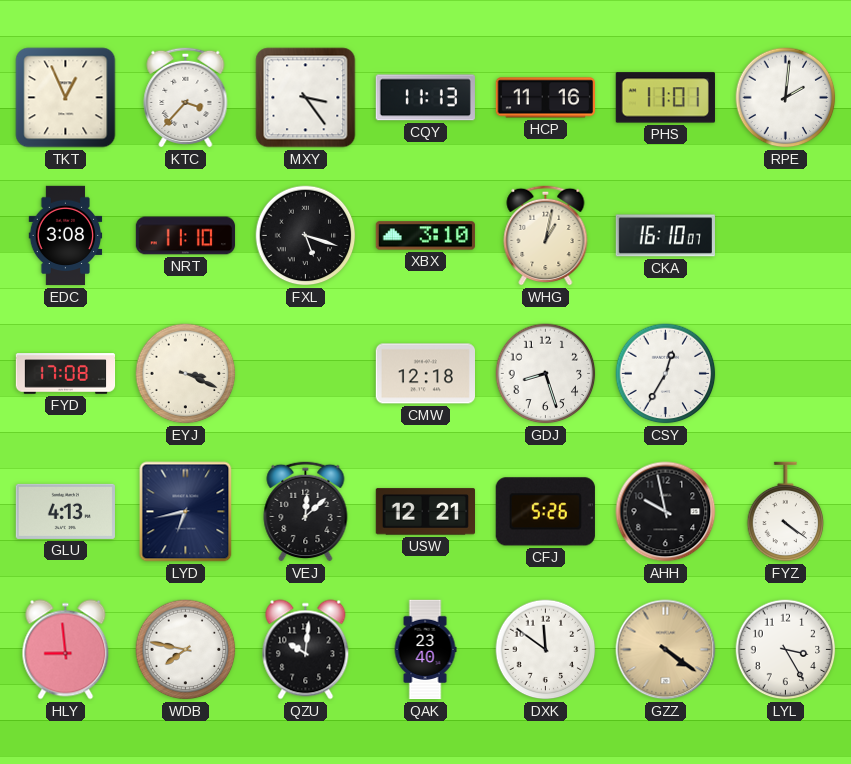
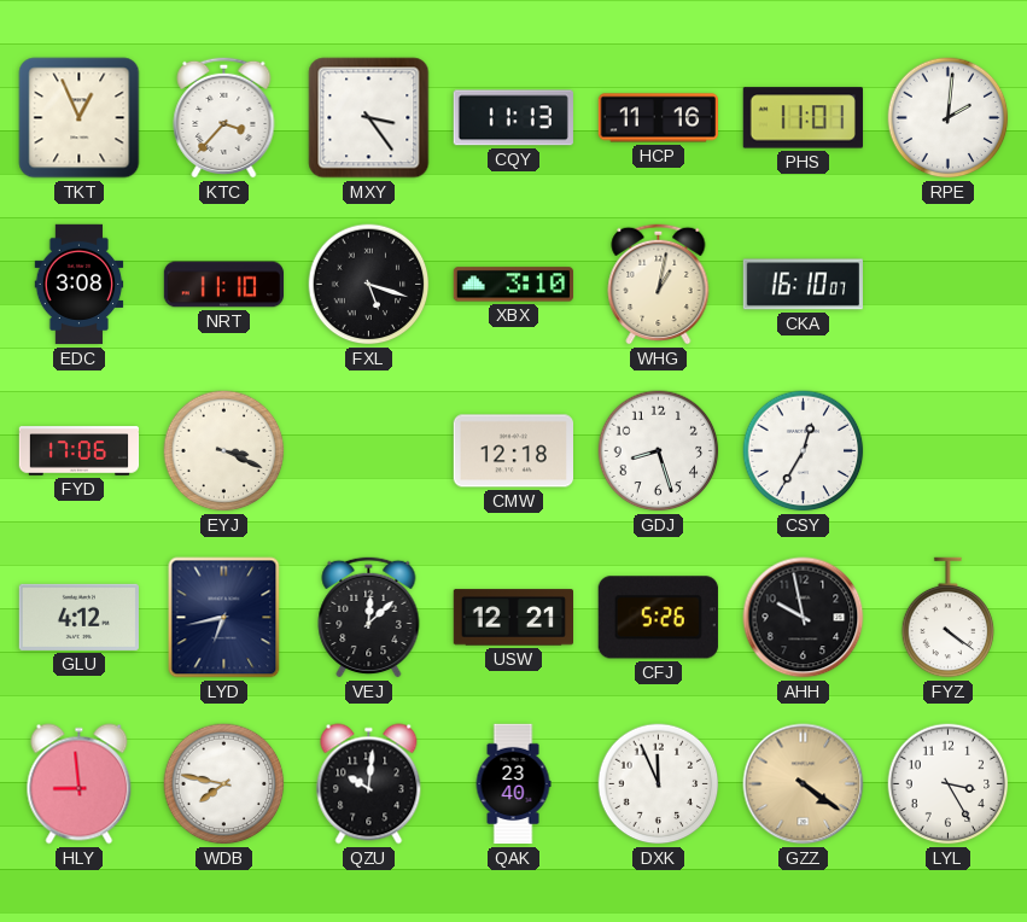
FYD: 17:08 -> 17:06
GLU: 4:13 -> 4:12
DXK: 11:51 -> 11:56
